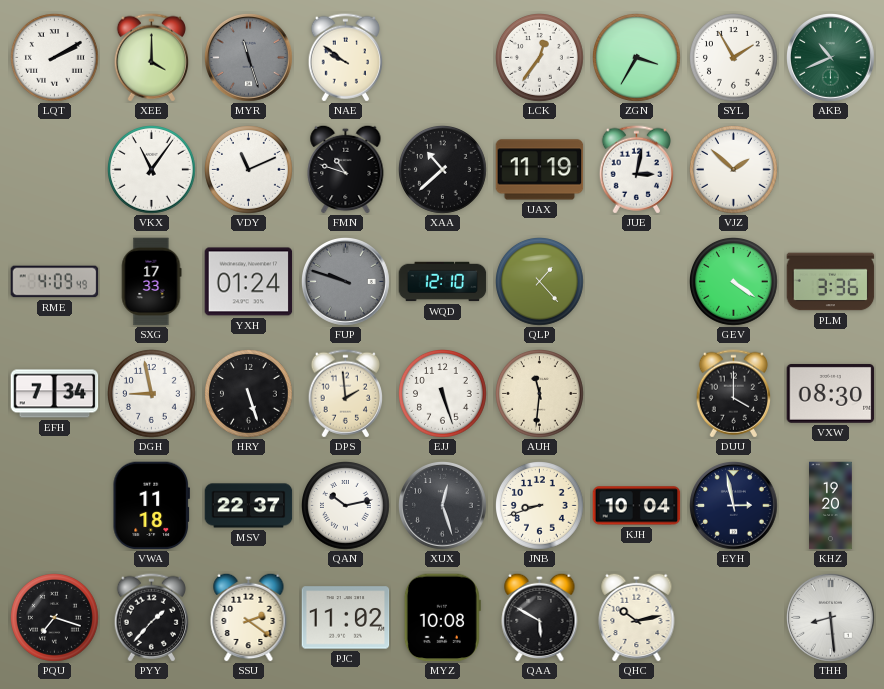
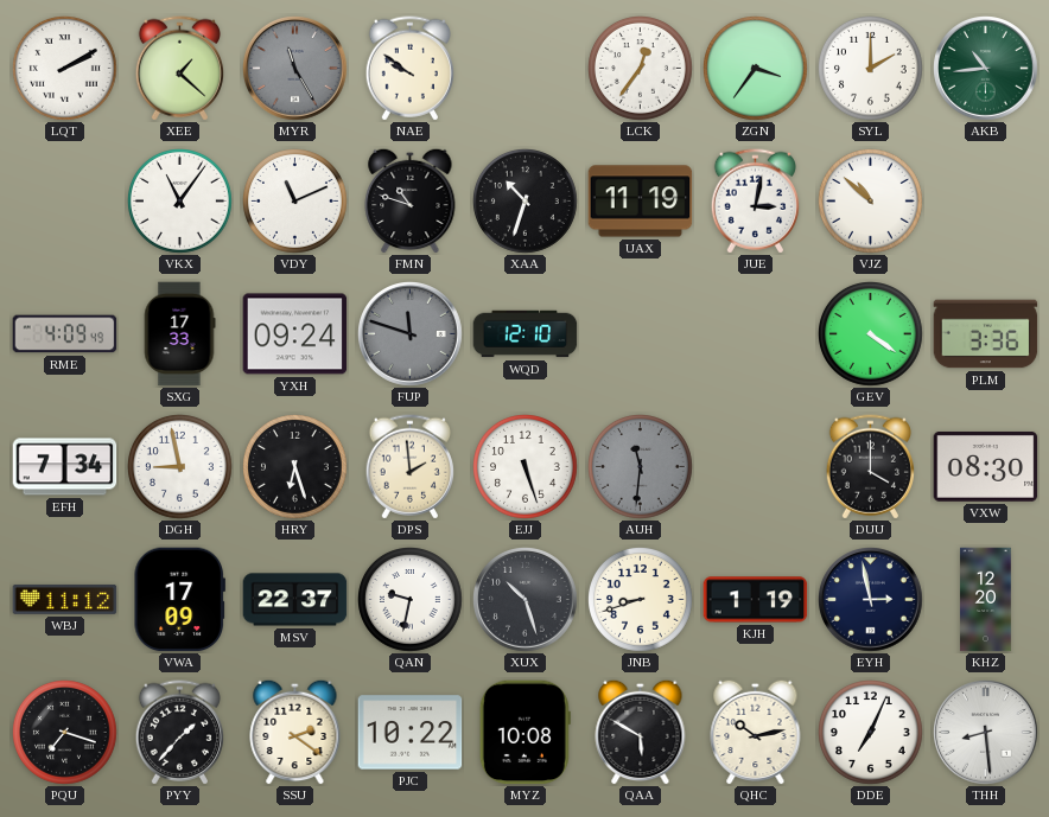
XEE: 4:00 -> 1:22
MYR: 11:27 -> 11:25
ZGN: 3:35 -> 3:36
SYL: 1:55 -> 2:00
AKB: 10:41 -> 10:44
XAA: 10:38 -> 10:33
VJZ: 1:52 -> 10:52
YXH: 01:24 -> 09:24
FUP: 9:48 -> 11:48
QLP: 1:23 -> none
HRY: 5:27 -> 6:27
AUH dial: cream -> grey
WBJ: none -> 11:12
VWA: 11:18 -> 17:09
QAN: 10:13 -> 9:32
XUX: 12:27 -> 10:27
KJH: 10:04 -> 1:19
KHZ: 19:20 -> 12:20
PJC: 11:02 -> 10:22
DDE: none -> 7:04
